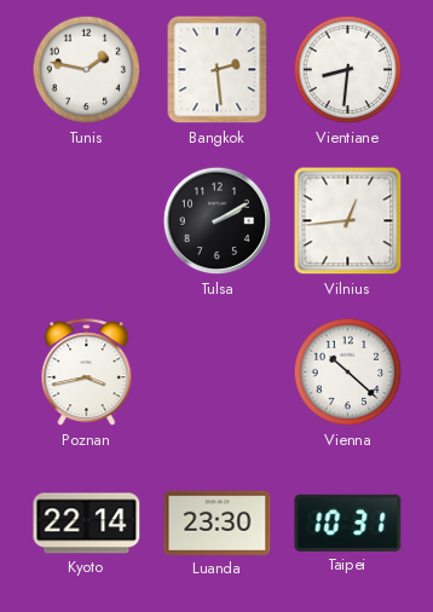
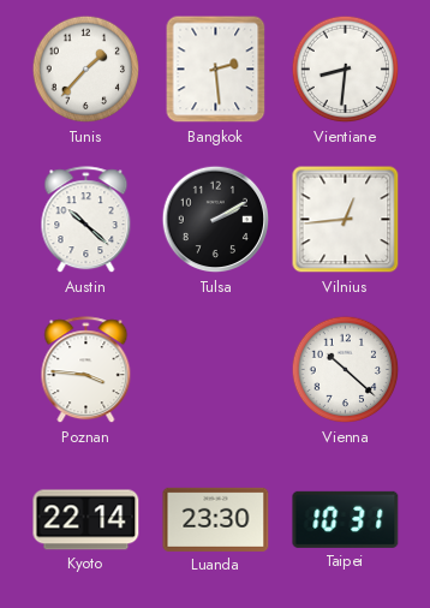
Tunis: 1:47 -> 1:37
Austin: none -> 10:22
Poznan: 3:43 -> 3:46
